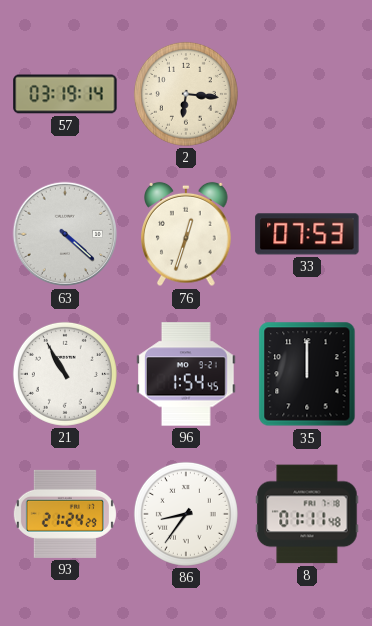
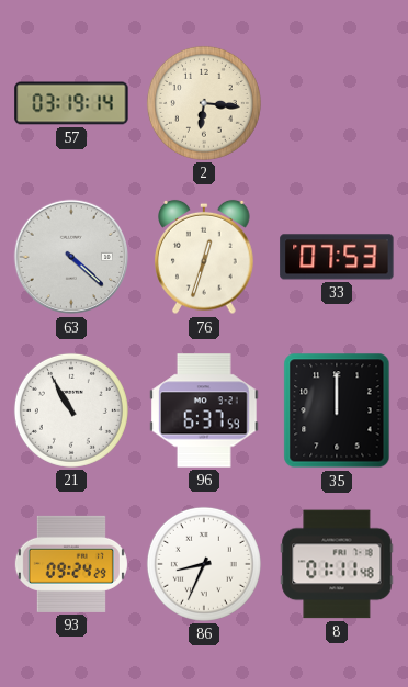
96: 1:54 -> 6:37
93: 21:24 -> 09:24
86: 8:36 -> 8:34
